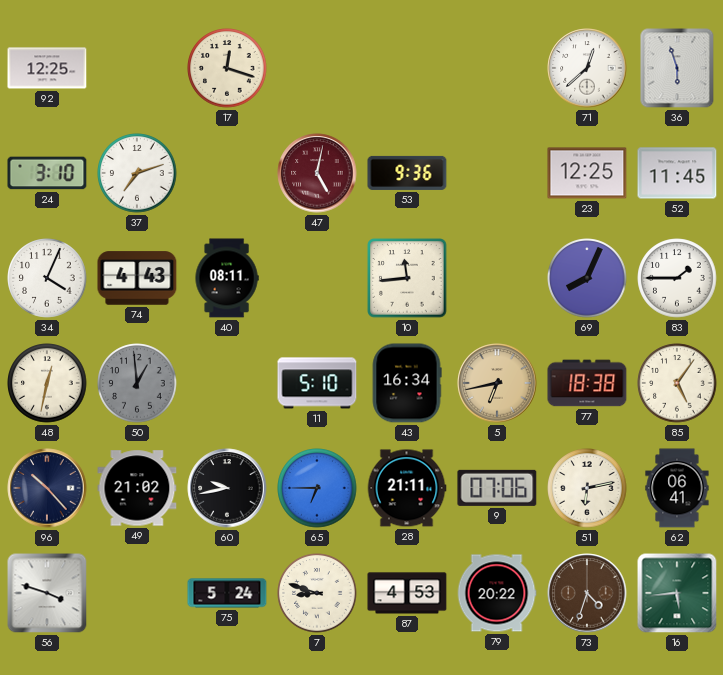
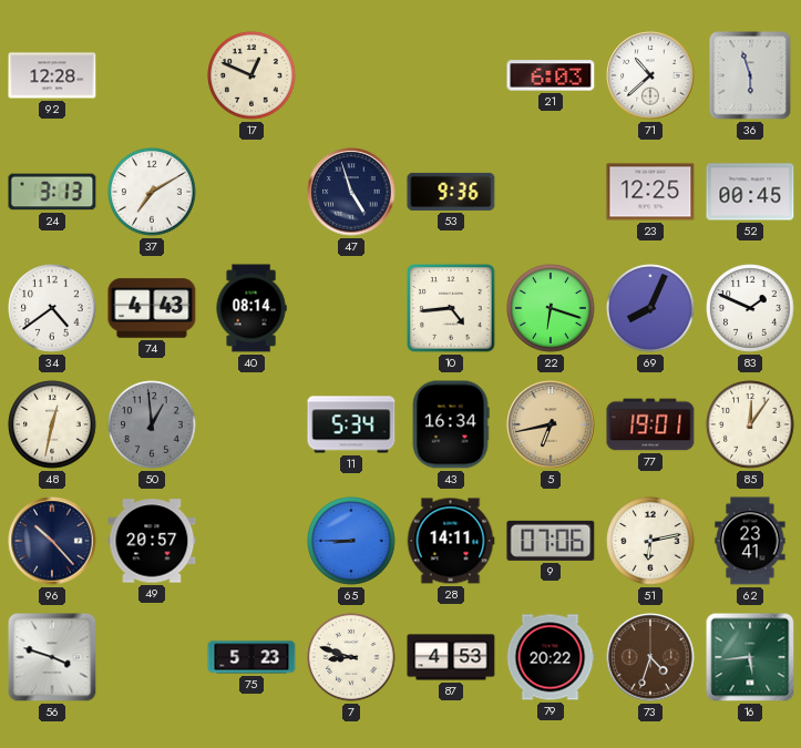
92: 12:25 -> 12:28
17: 12:18 -> 12:49
21: none -> 6:03
71: 12:38 -> 10:38
24: 3:10 -> 3:13
37: 7:12 -> 7:10
47: 5:02 -> 4:57
47 dial: burgundy -> navy
52: 11:45 -> 00:45
34: 4:04 -> 4:39
40: 08:11 -> 08:14
10: 11:44 -> 4:44
22: none -> 6:18
83: 1:45 -> 1:49
11: 5:10 -> 5:34
77: 18:38 -> 19:01
85: 5:06 -> 12:06
49: 21:02 -> 20:57
60: 9:43 -> none
65: 6:45 -> 8:45
28: 21:11 -> 14:11
62: 06:41 -> 23:41
75: 5:24 -> 5:23
